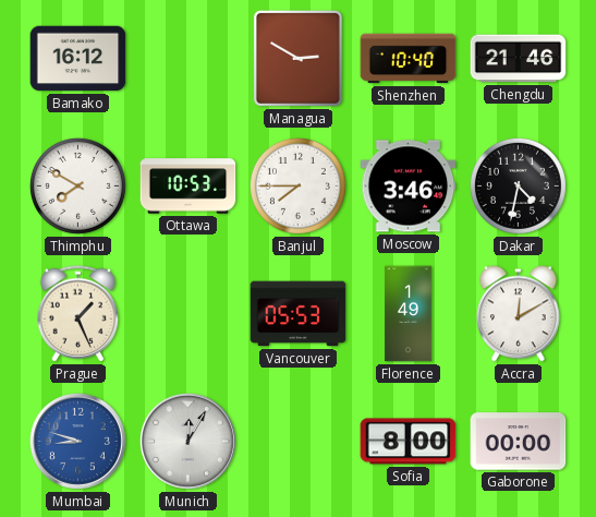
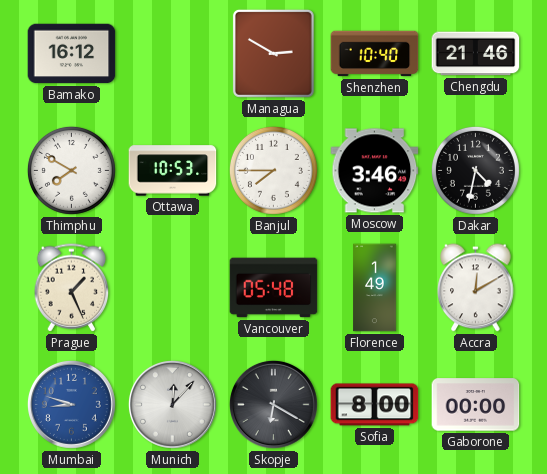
Vancouver: 05:53 -> 05:48
Munich: 12:05 -> 12:07
Skopje: none -> 6:20
